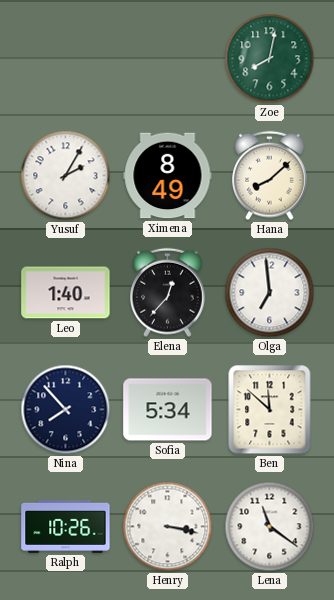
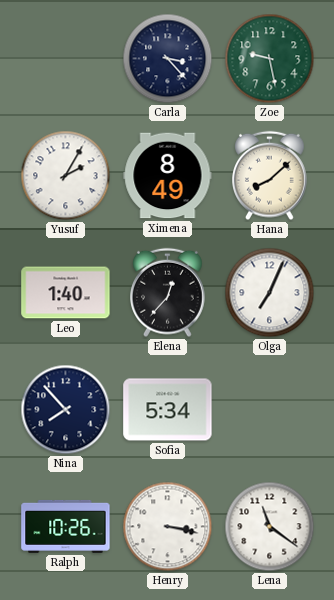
Carla: none -> 3:23
Zoe: 8:02 -> 9:28
Olga: 6:59 -> 7:04
Ben: 11:52 -> none
